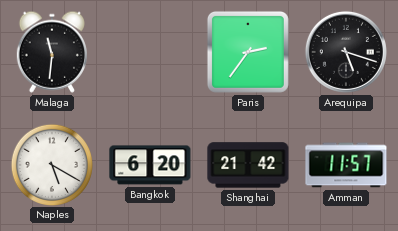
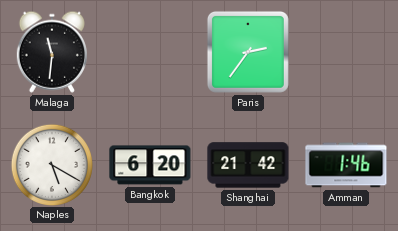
Arequipa: 5:18 -> none
Amman: 11:57 -> 1:46
